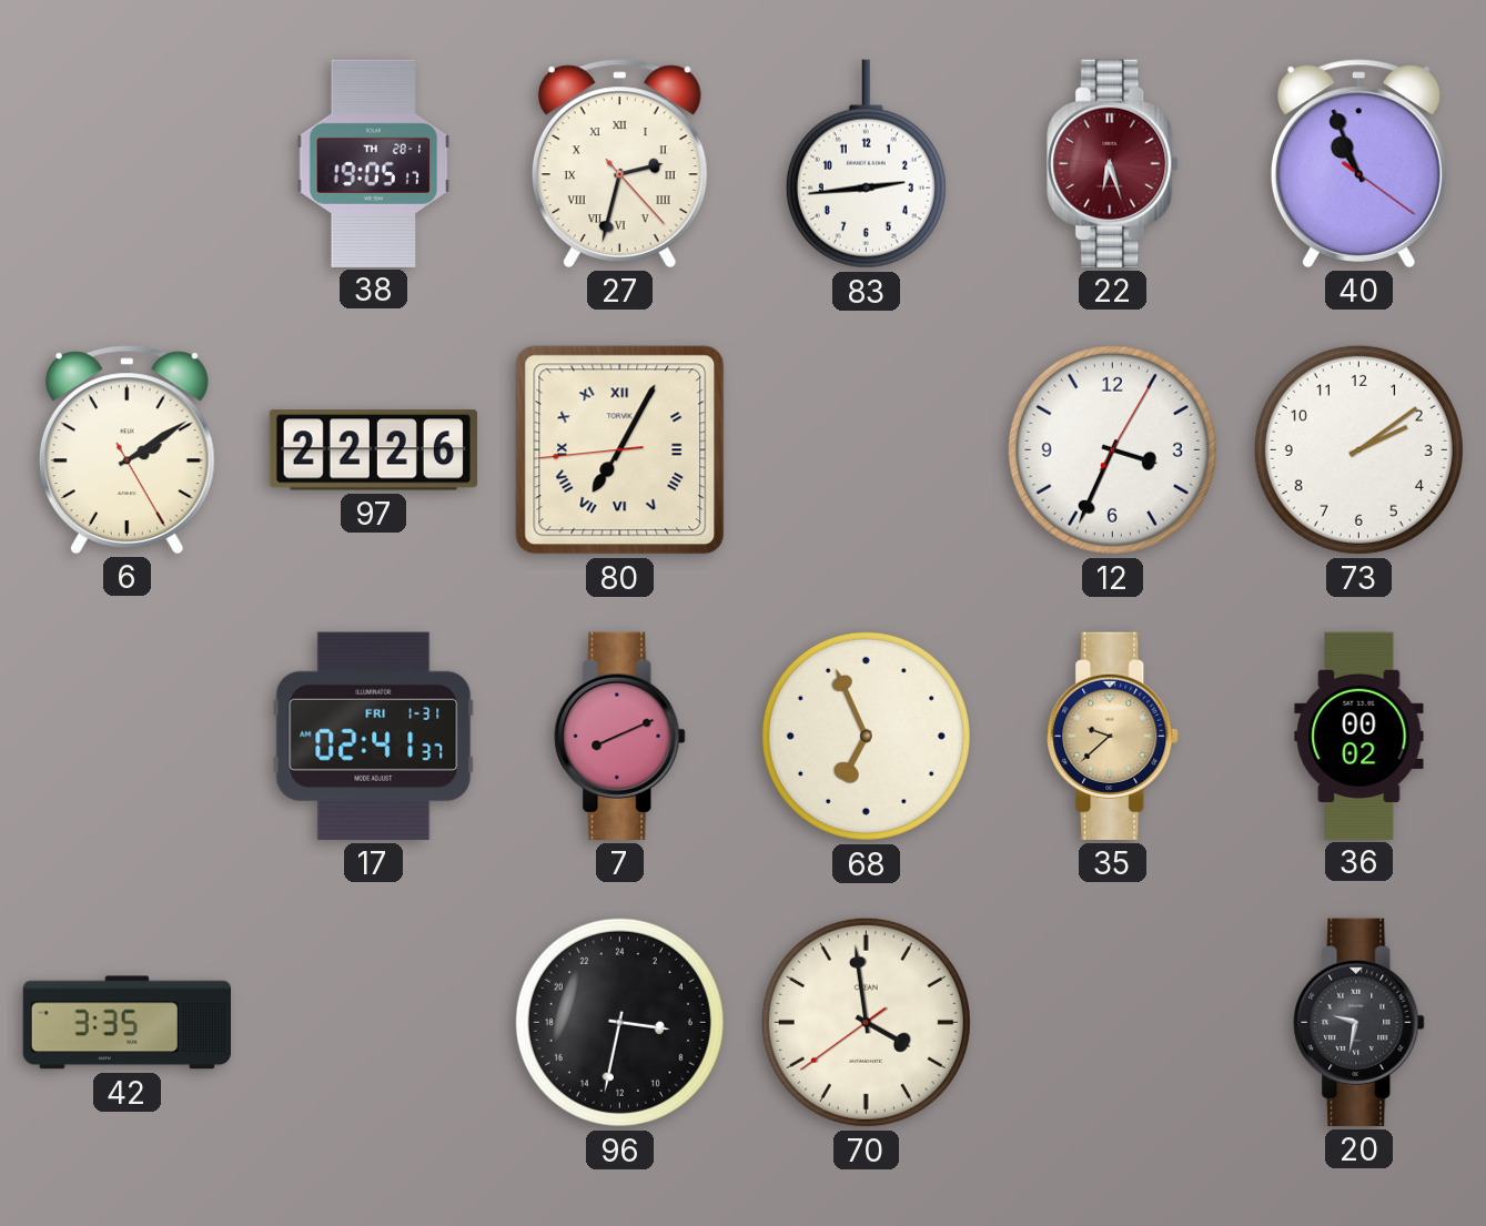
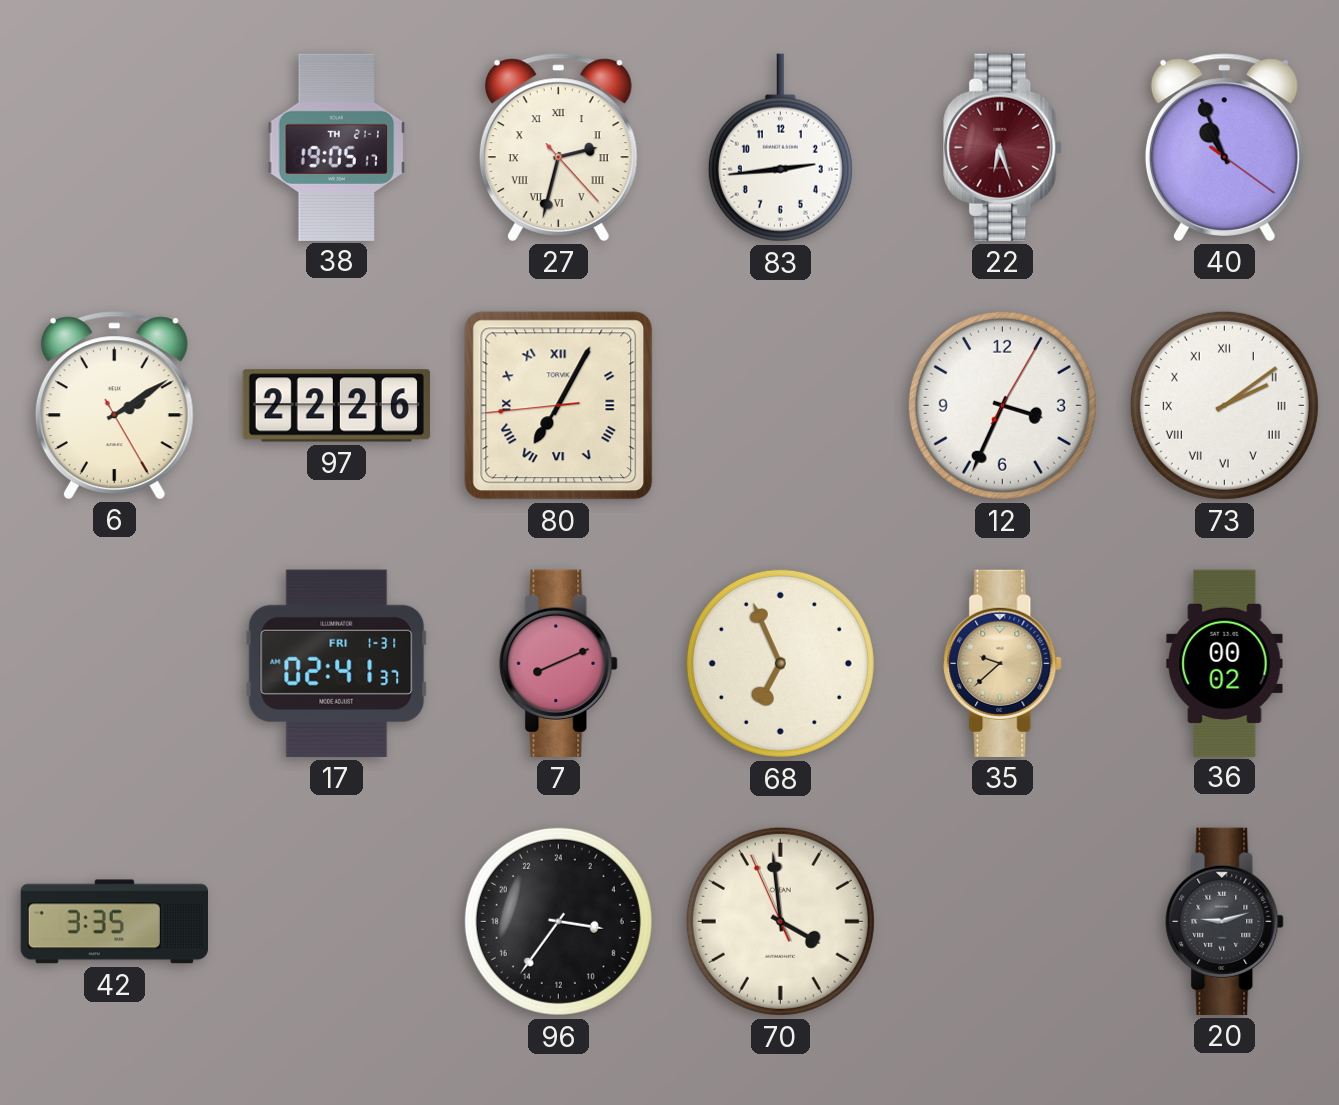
38 date: TH 28-1 -> TH 21-1
73 numerals: Arabic -> Roman
96: 6:32 -> 6:36
70: 3:58:39 -> 3:58:56
20: 9:32 -> 9:12
